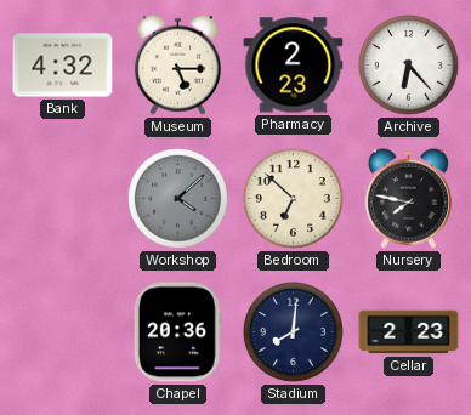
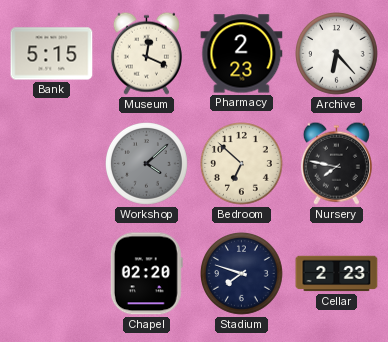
Bank: 4:32 -> 5:15
Museum: 5:15 -> 12:19
Chapel: 20:36 -> 02:20
Stadium: 8:01 -> 7:48
